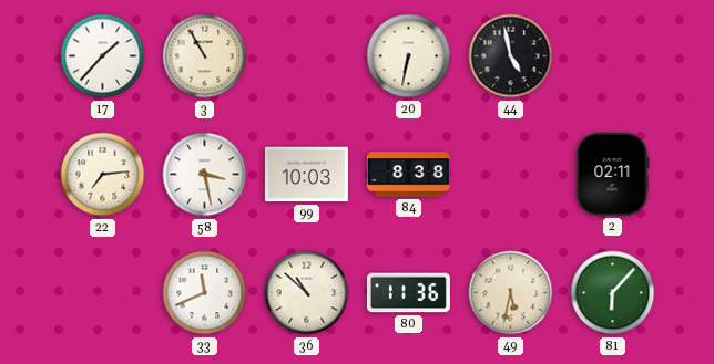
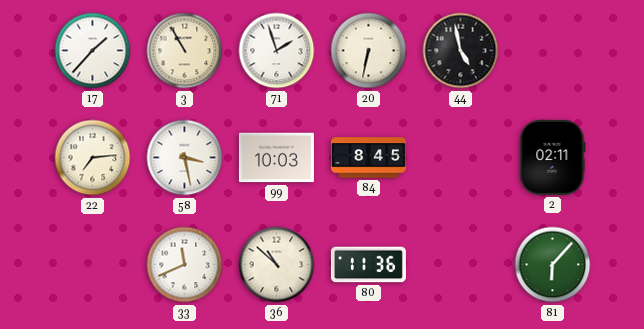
71: none -> 1:57
84: 8:38 -> 8:45
49: 5:32 -> none
